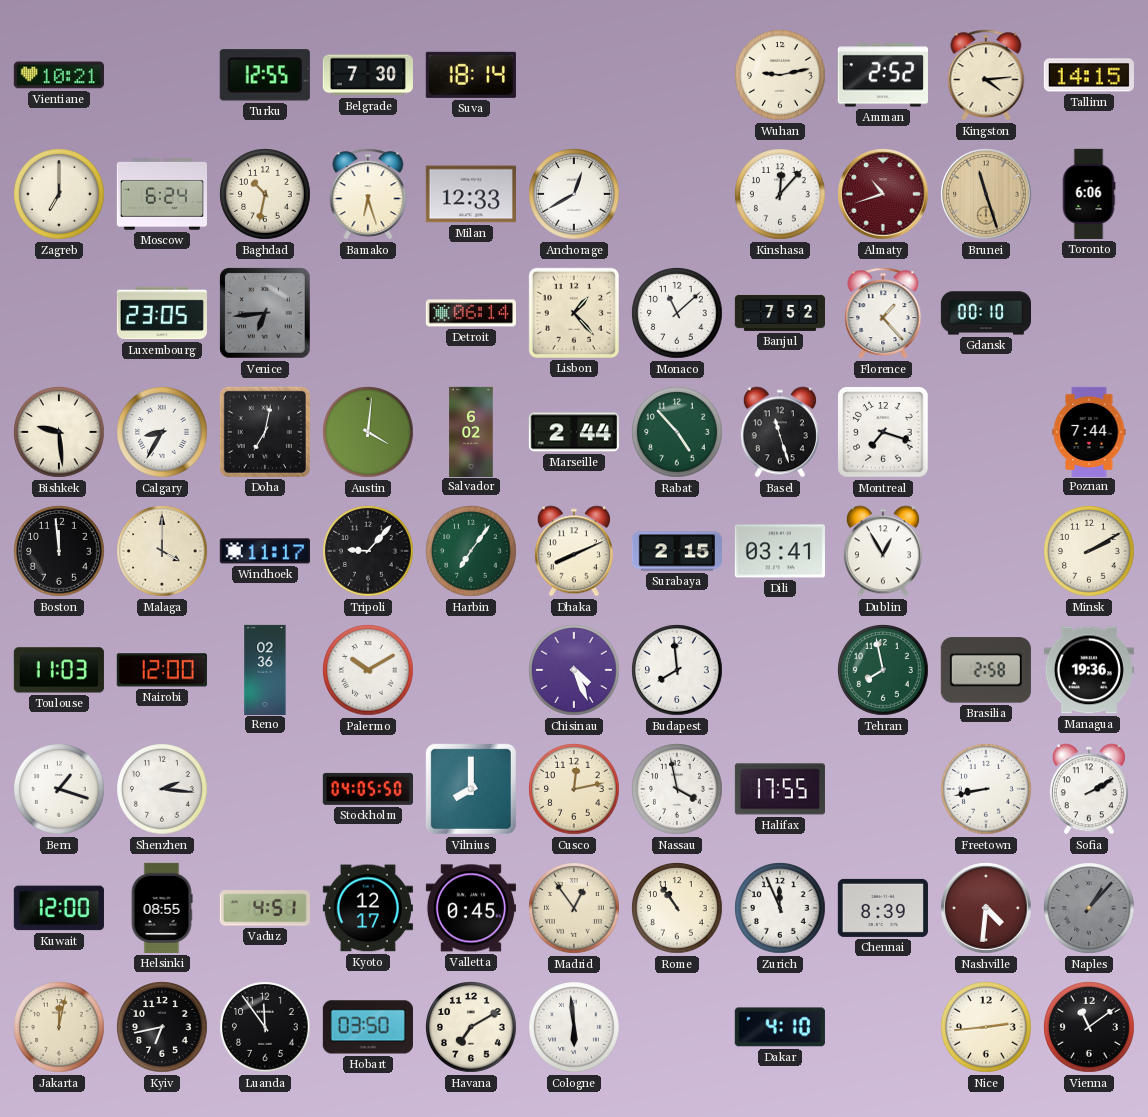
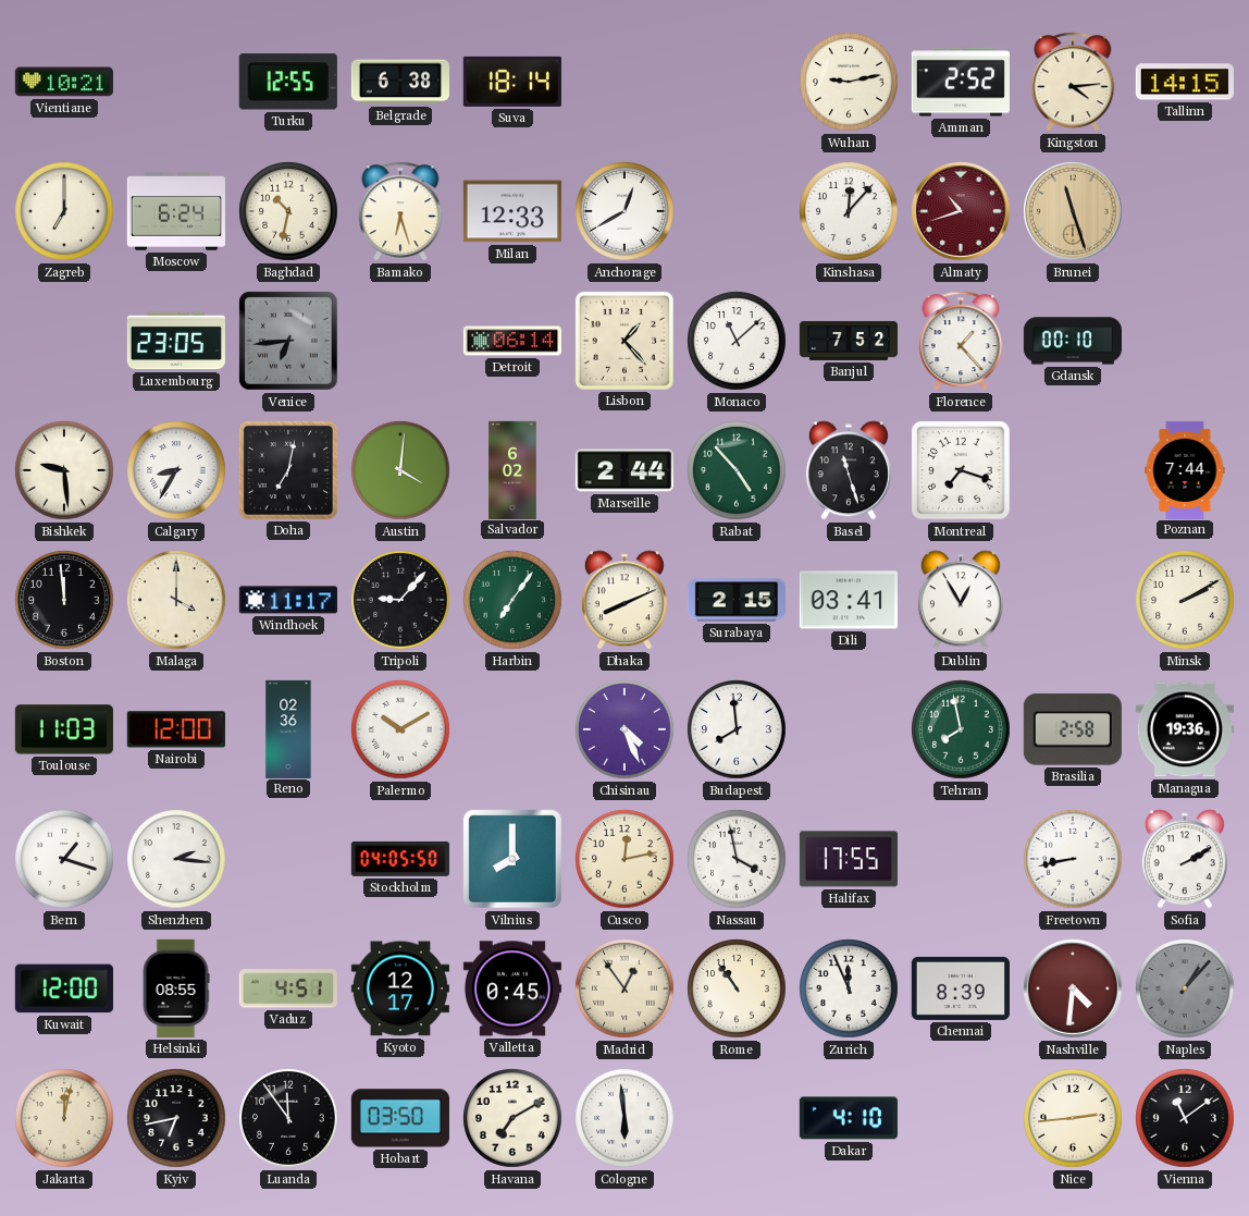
Belgrade: 7:30 -> 6:38
Toronto: 6:06 -> none
